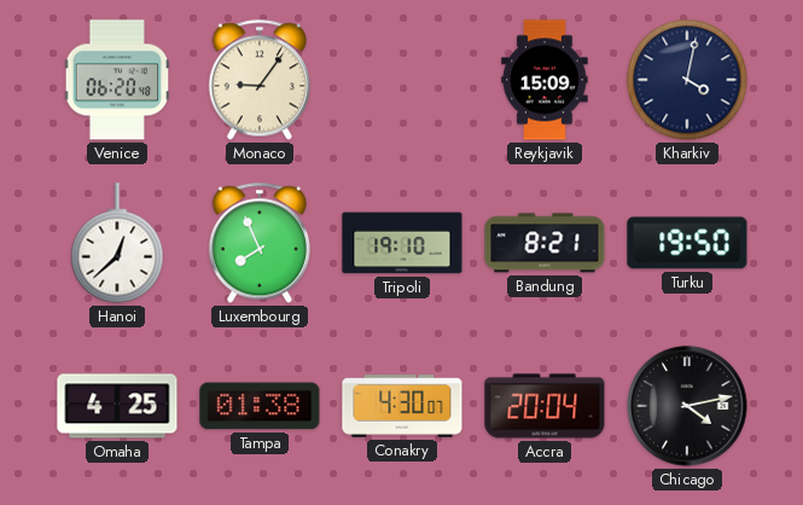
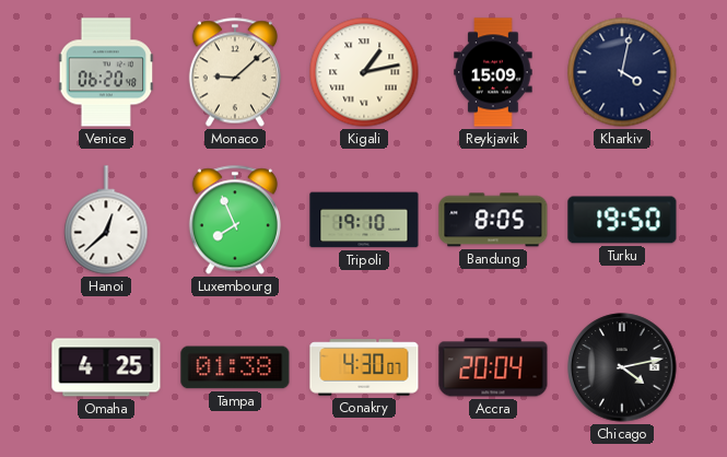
Monaco: 9:06 -> 9:08
Kigali: none -> 1:13
Bandung: 8:21 -> 8:05
